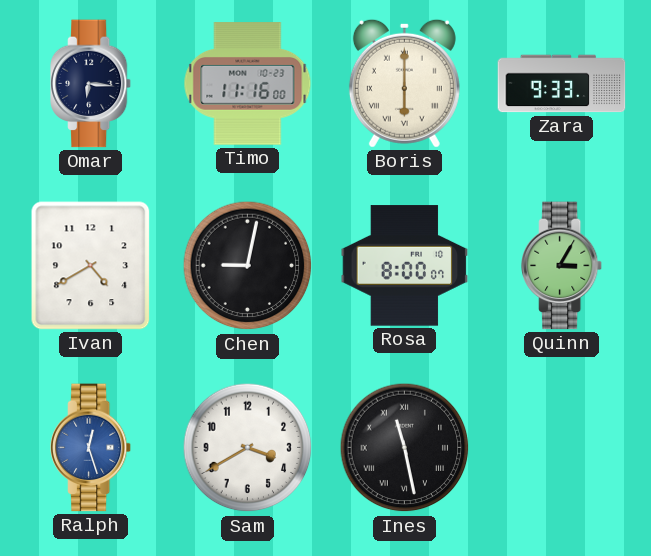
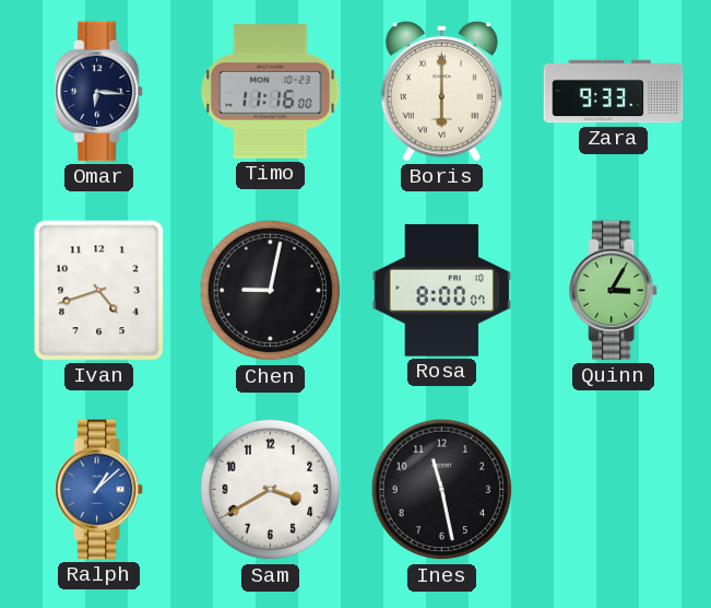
Ivan: 4:40 -> 4:42
Ralph: 12:27 -> 1:08
Ines numerals: Roman -> Arabic
